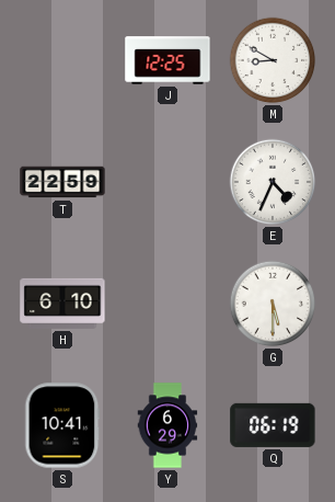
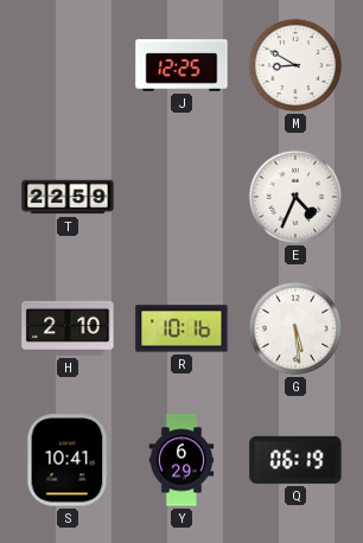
H: 6:10 -> 2:10
R: none -> 10:16
G: 5:30 -> 5:29
